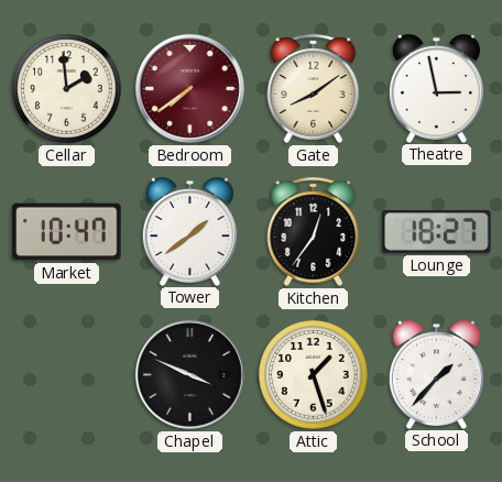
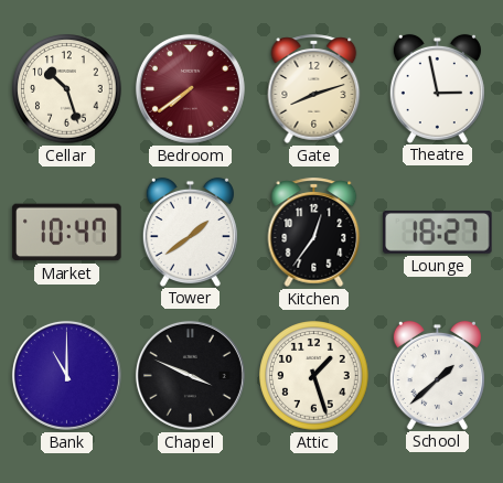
Cellar: 1:59 -> 10:27
Gate: 8:09 -> 8:12
Bank: none -> 11:00
School: 1:37 -> 1:38
